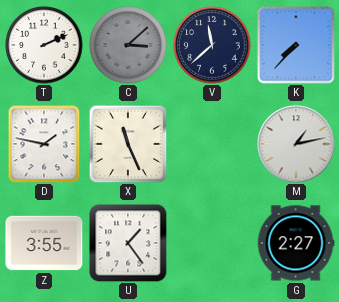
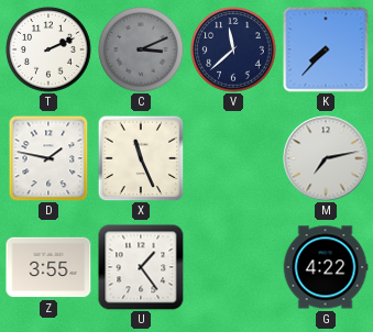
C: 3:08 -> 3:11
M: 1:13 -> 7:13
G: 2:27 -> 4:22
